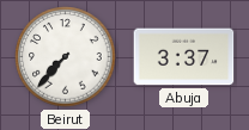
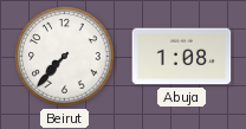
Abuja: 3:37 -> 1:08
